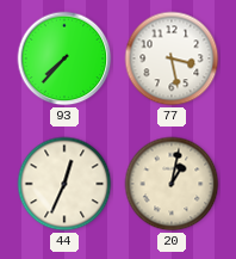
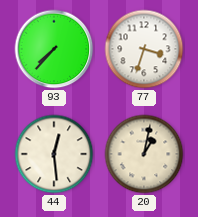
77: 3:28 -> 3:33
44: 12:34 -> 12:29
